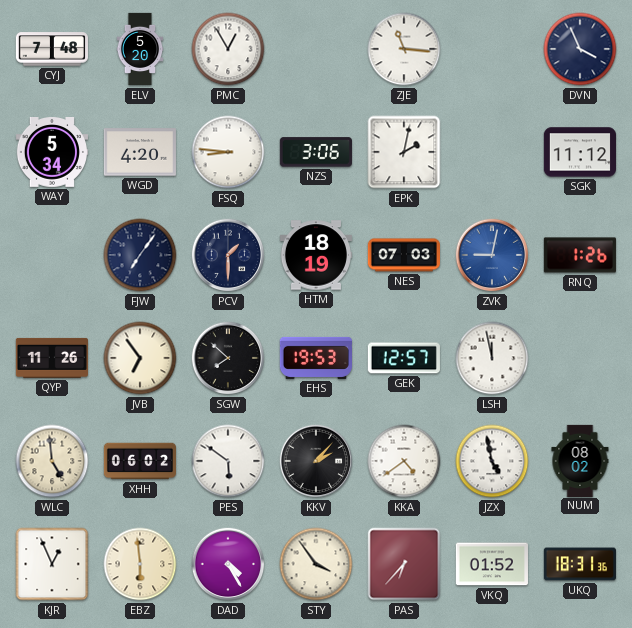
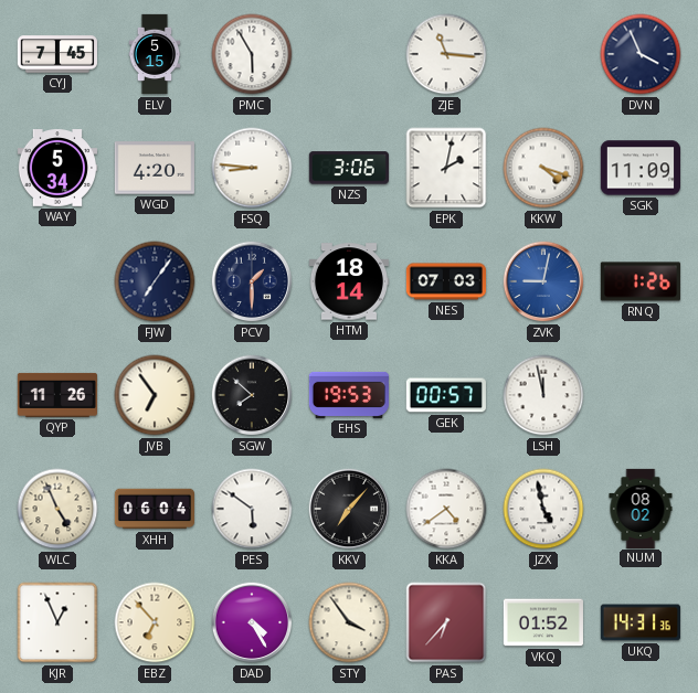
CYJ: 7:48 -> 7:45
ELV: 5:20 -> 5:15
PMC: 12:55 -> 5:55
KKW: none -> 4:18
SGK: 11:12 -> 11:09
HTM: 18:19 -> 18:14
GEK: 12:57 -> 00:57
WLC: 4:59 -> 4:56
XHH: 06:02 -> 06:04
KKV: 2:07 -> 7:07
EBZ: 5:59 -> 6:53
UKQ: 18:31 -> 14:31
